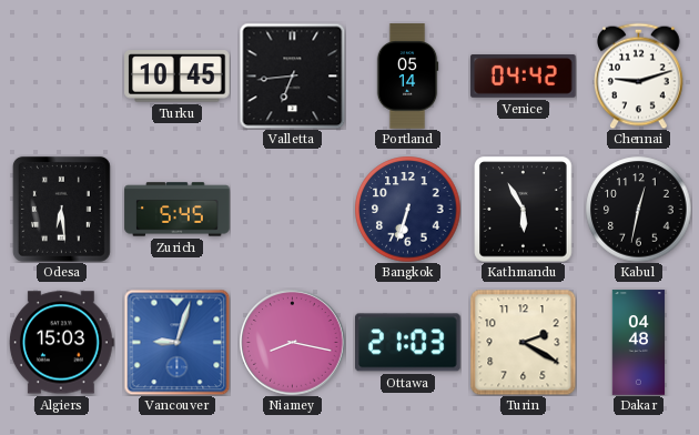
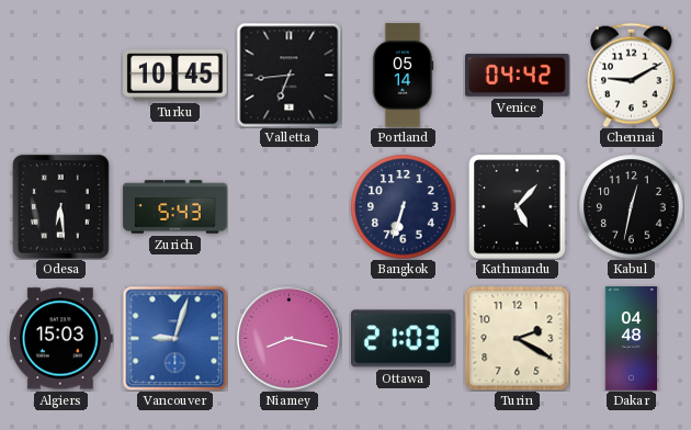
Chennai: 9:12 -> 9:10
Zurich: 5:45 -> 5:43
Kathmandu: 5:55 -> 5:07
